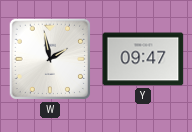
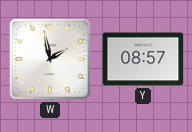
Y: 09:47 -> 08:57
